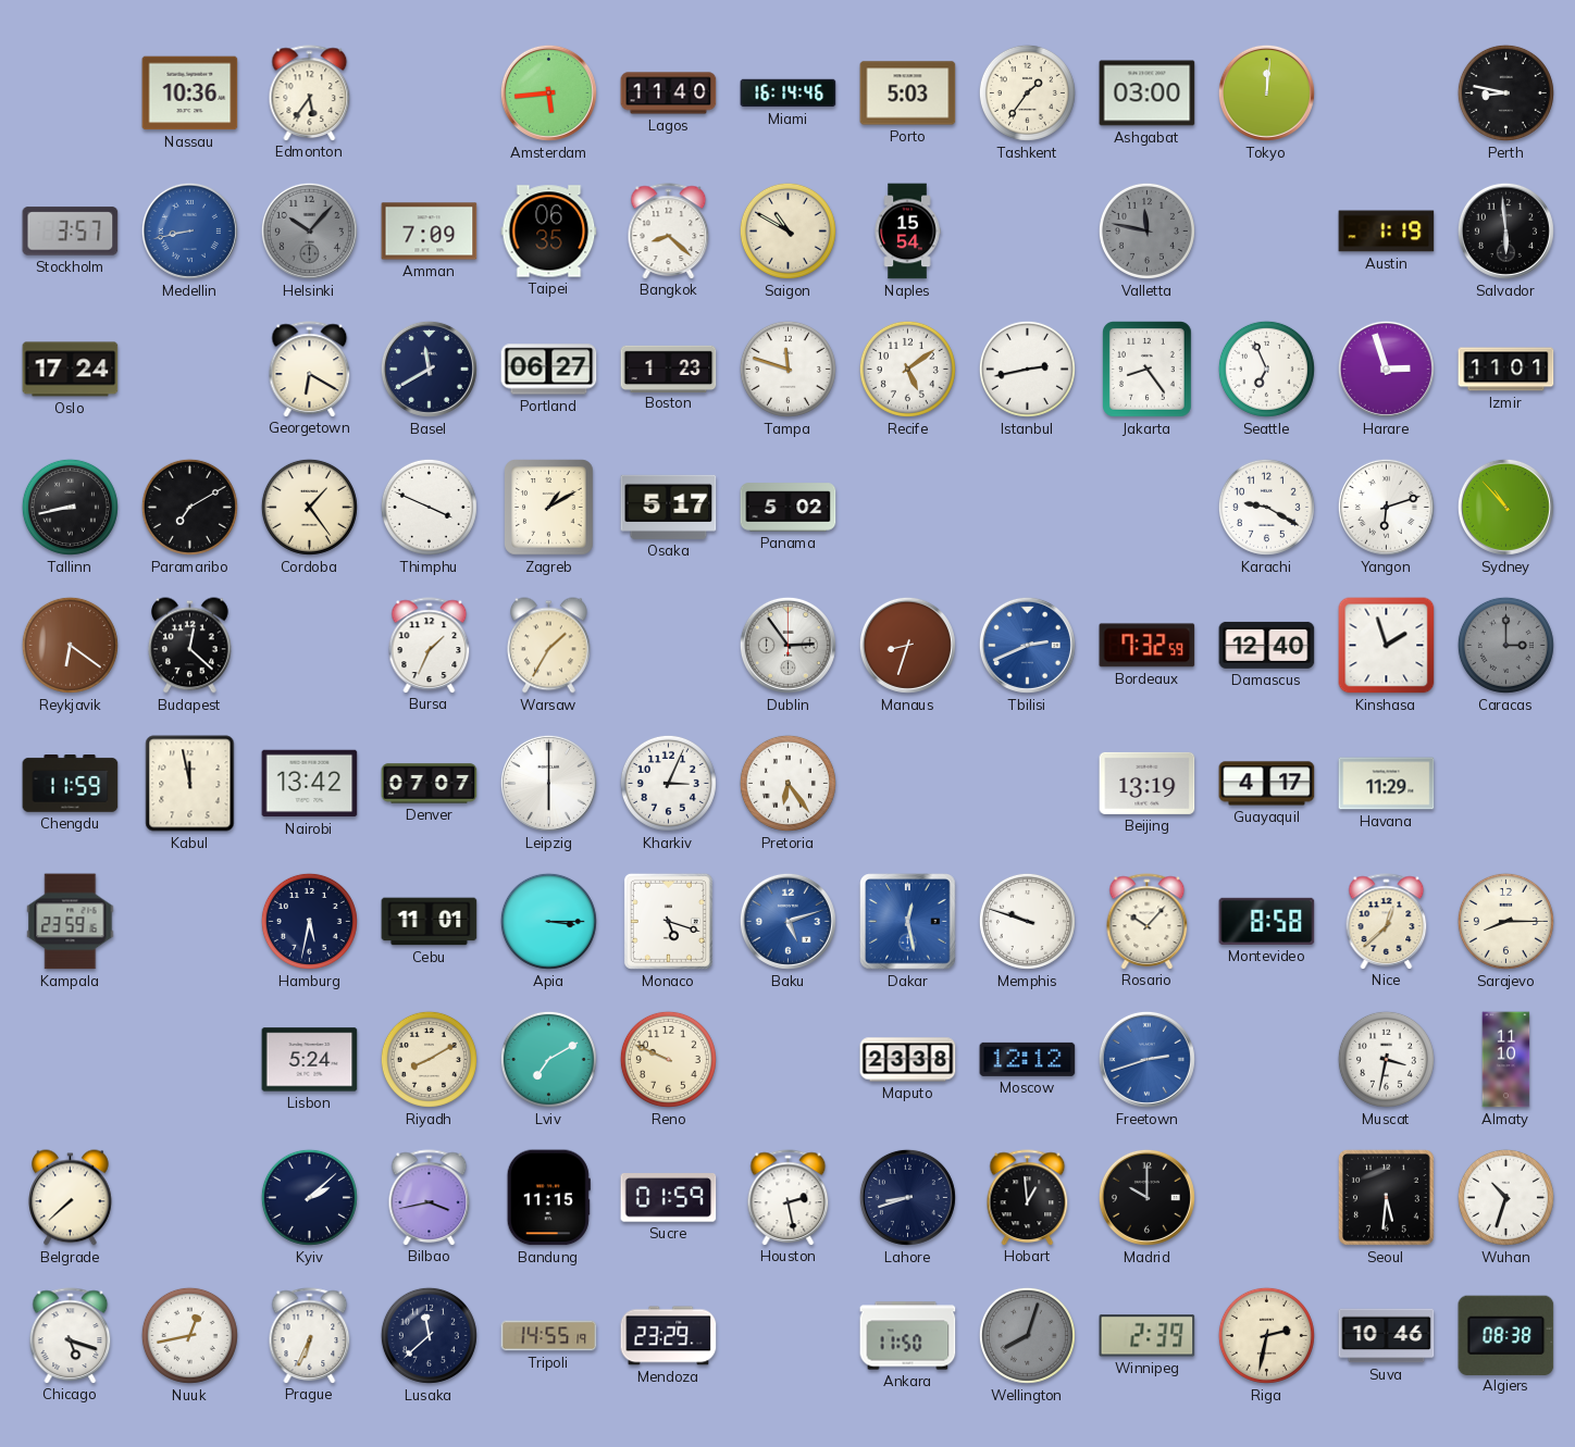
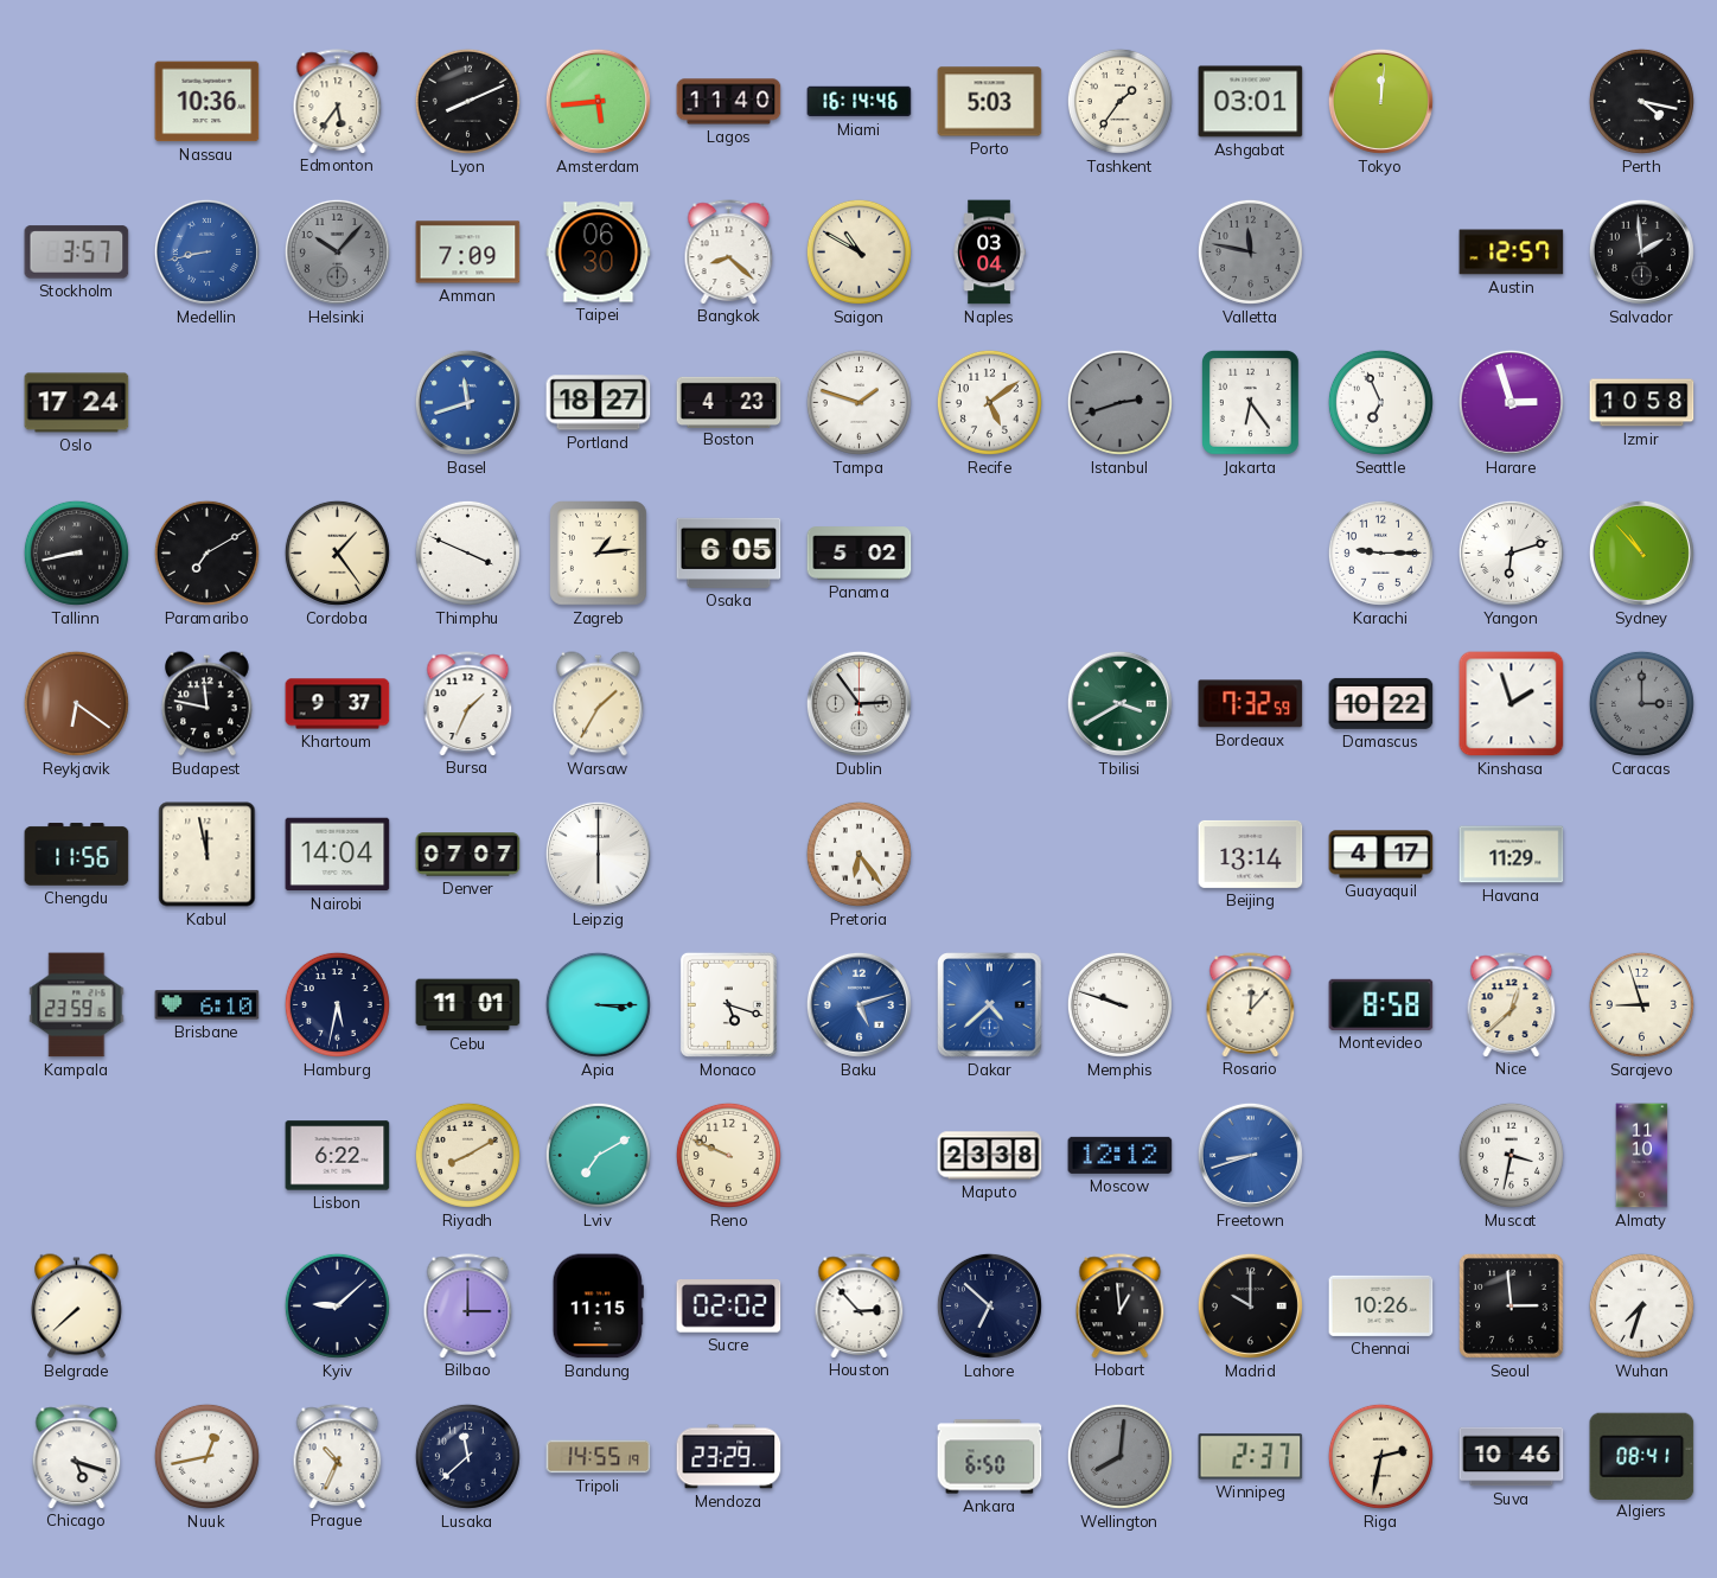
Lyon: none -> 8:11
Ashgabat: 03:00 -> 03:01
Perth: 8:47 -> 4:17
Taipei: 06:35 -> 06:30
Naples: 15:54 -> 03:04
Austin: 1:19 -> 12:57
Salvador: 5:59 -> 1:59
Georgetown: 6:20 -> none
Basel: 11:40 -> 11:42
Basel dial: navy -> blue
Portland: 06:27 -> 18:27
Boston: 1:23 -> 4:23
Tampa: 11:48 -> 1:48
Istanbul: 2:43 -> 2:42
Istanbul dial: white -> grey
Jakarta: 8:24 -> 6:24
Izmir: 11:01 -> 10:58
Zagreb: 1:10 -> 1:14
Osaka: 5:17 -> 6:05
Karachi: 9:20 -> 9:15
Budapest: 12:22 -> 11:47
Khartoum: none -> 9:37
Manaus: 8:33 -> none
Tbilisi: 2:41 -> 3:40
Tbilisi dial: blue -> green
Damascus: 12:40 -> 10:22
Chengdu: 11:59 -> 11:56
Nairobi: 13:42 -> 14:04
Kharkiv: 3:04 -> none
Beijing: 13:19 -> 13:14
Brisbane: none -> 6:10
Dakar: 12:28 -> 4:38
Rosario: 10:07 -> 12:07
Sarajevo: 8:15 -> 8:57
Lisbon: 5:24 -> 6:22
Freetown: 2:42 -> 8:42
Kyiv: 2:08 -> 9:08
Bilbao: 3:43 -> 3:00
Sucre: 01:59 -> 02:02
Houston: 2:28 -> 2:53
Lahore: 8:42 -> 6:52
Chennai: none -> 10:26
Seoul: 5:31 -> 2:59
Wuhan: 10:33 -> 7:33
Prague: 6:34 -> 10:34
Ankara: 11:50 -> 6:50
Wellington: 8:03 -> 8:01
Winnipeg: 2:39 -> 2:37
Algiers: 08:38 -> 08:41
